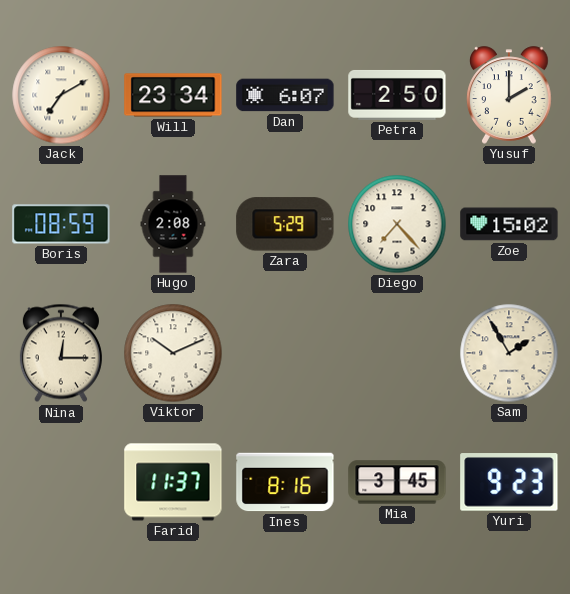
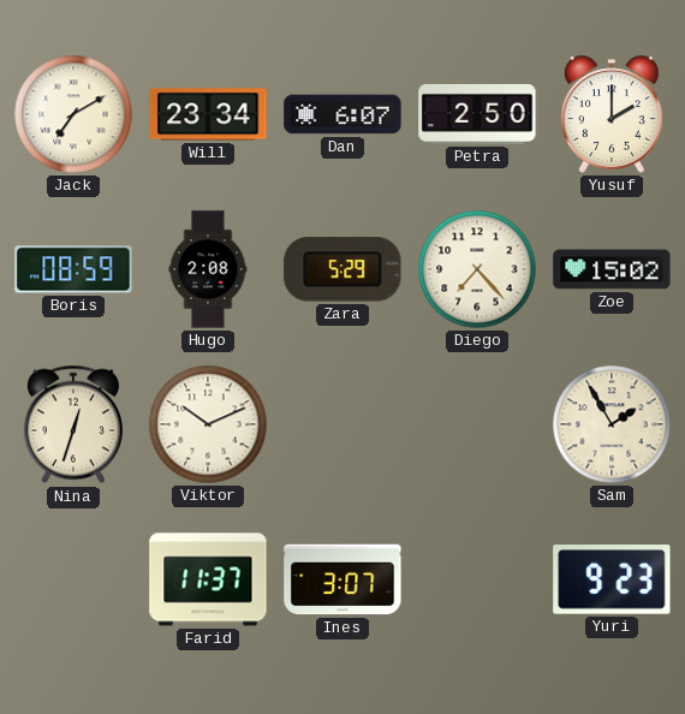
Nina: 12:15 -> 12:33
Ines: 8:16 -> 3:07
Mia: 3:45 -> none
